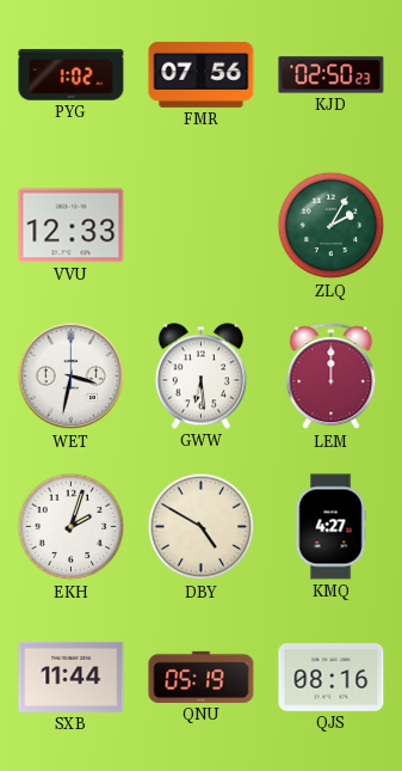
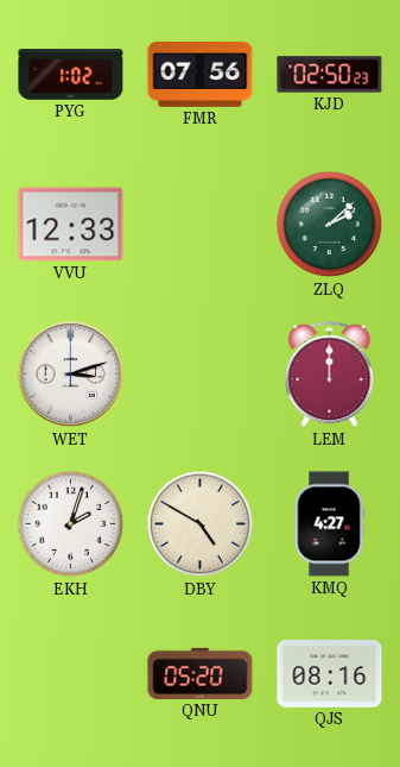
ZLQ: 2:05 -> 2:08
WET: 3:32 -> 3:12
GWW: 6:29 -> none
SXB: 11:44 -> none
QNU: 05:19 -> 05:20
